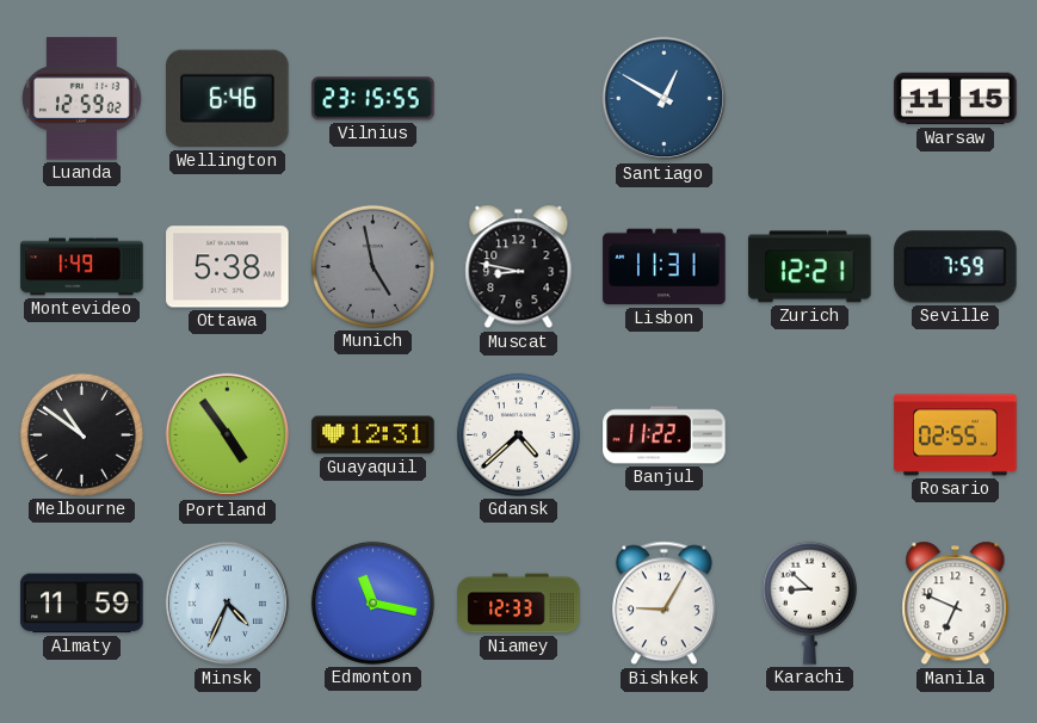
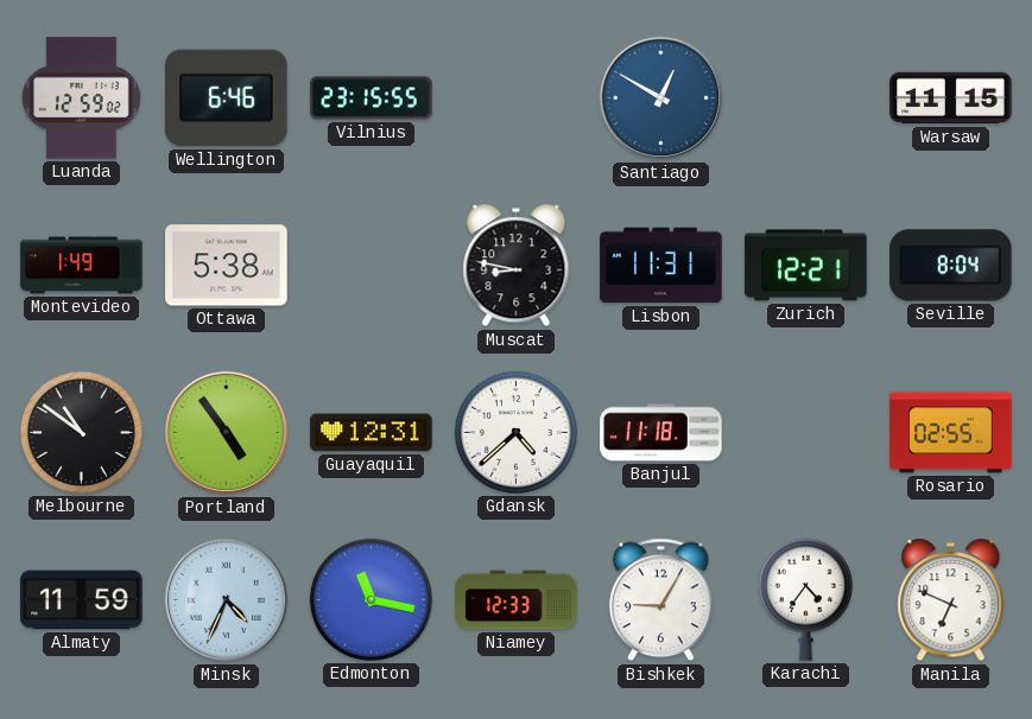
Munich: 4:58 -> none
Seville: 7:59 -> 8:04
Banjul: 11:22 -> 11:18
Karachi: 8:52 -> 4:36
